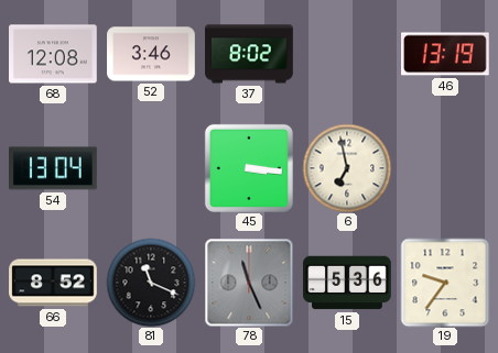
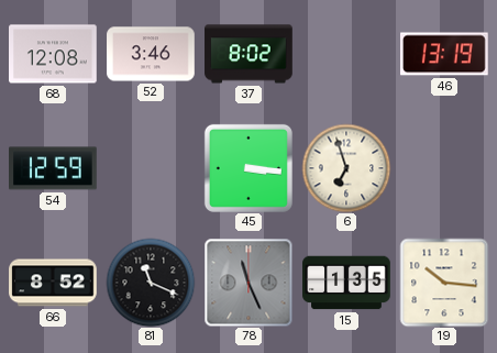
54: 13:04 -> 12:59
6: 6:58 -> 6:57
15: 5:36 -> 1:35
19: 9:36 -> 10:16
